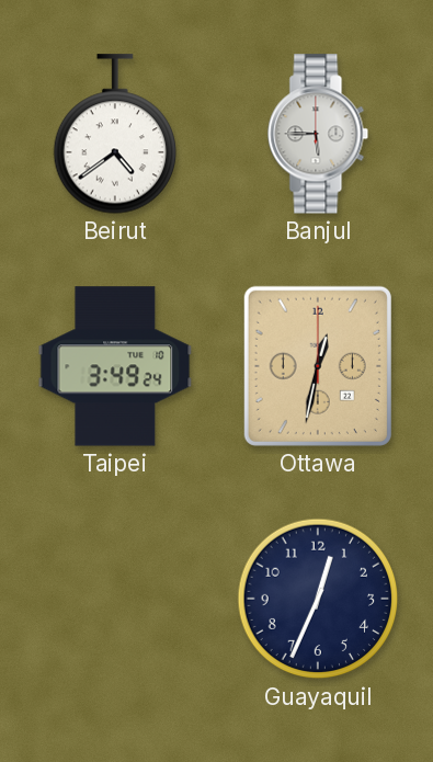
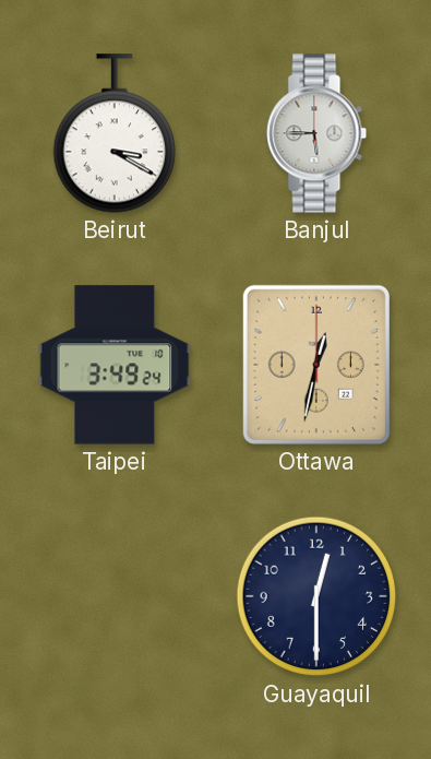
Beirut: 4:39 -> 3:20
Guayaquil: 12:34 -> 12:30
